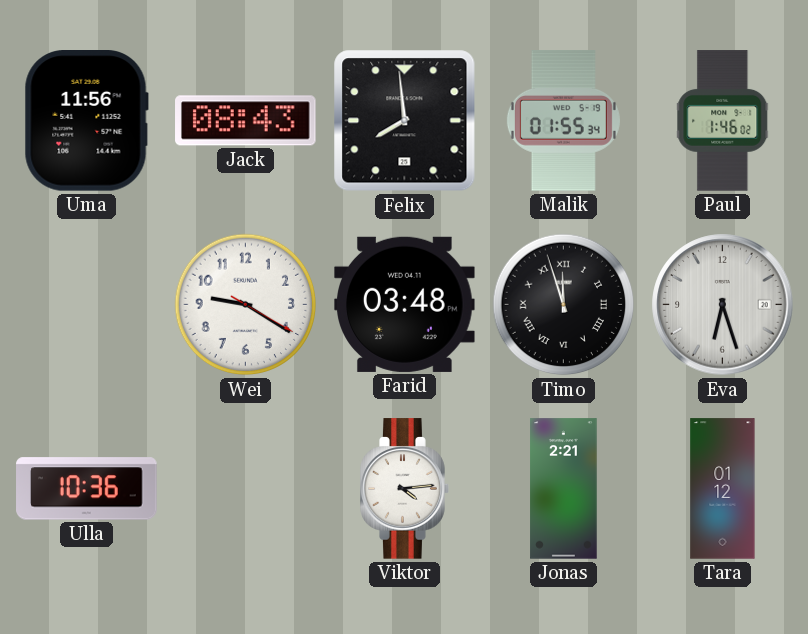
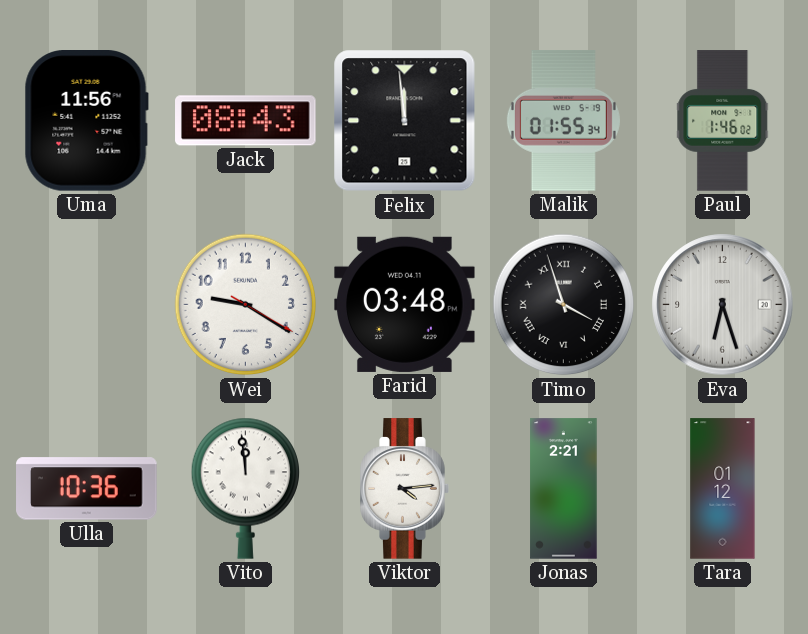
Felix: 7:59 -> 11:59
Timo: 11:57 -> 3:57
Vito: none -> 11:59
